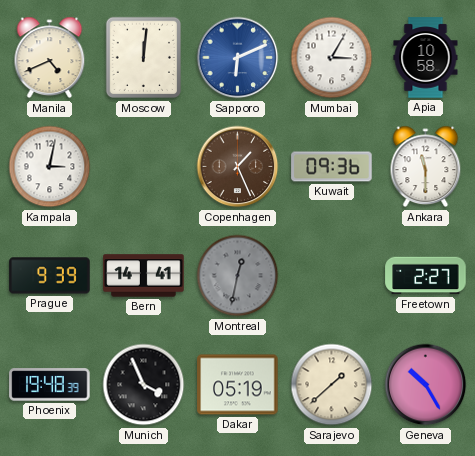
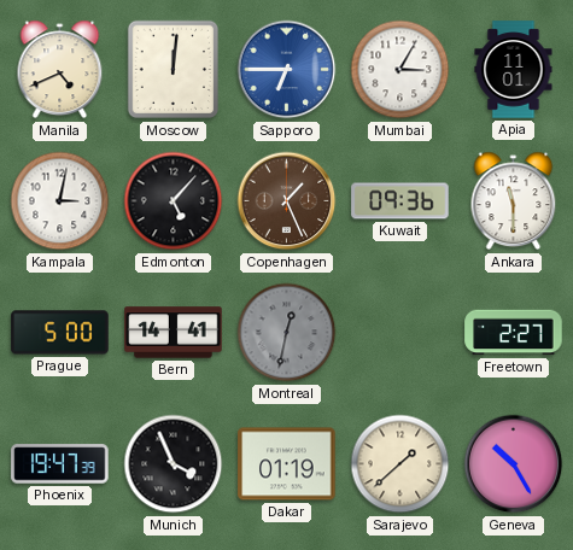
Sapporo: 6:11 -> 6:45
Apia: 10:58 -> 11:01
Edmonton: none -> 5:07
Prague: 9:39 -> 5:00
Phoenix: 19:48 -> 19:47
Dakar: 05:19 -> 01:19
